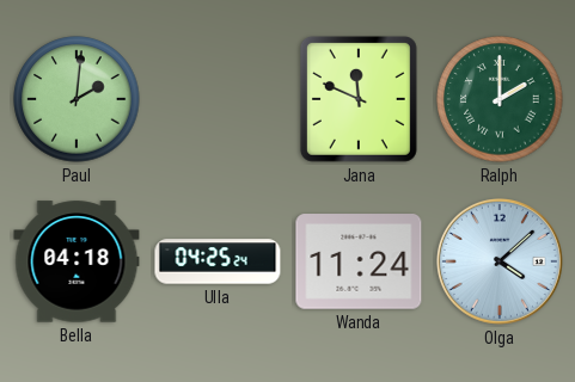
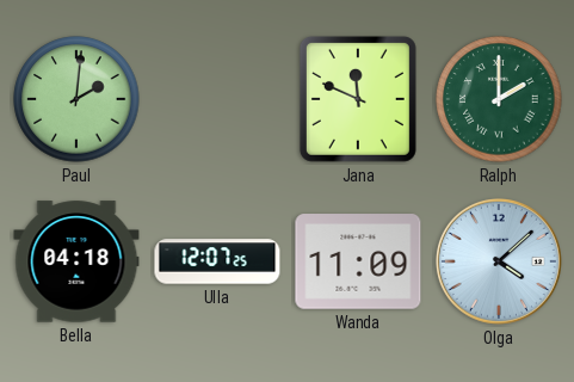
Ulla: 04:25 -> 12:07
Wanda: 11:24 -> 11:09
